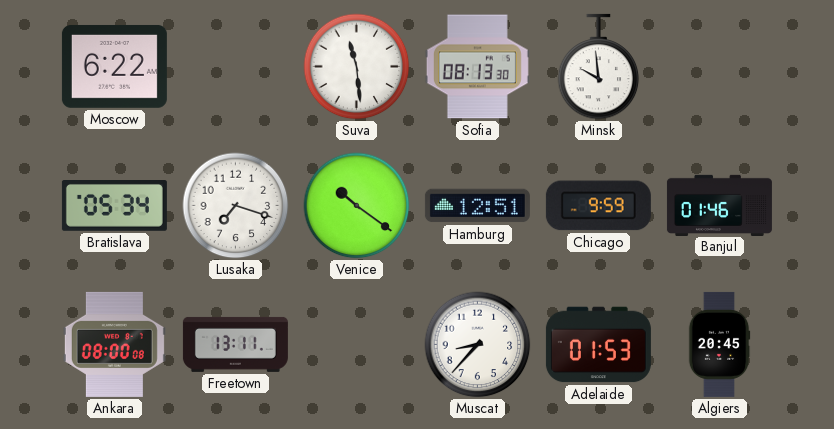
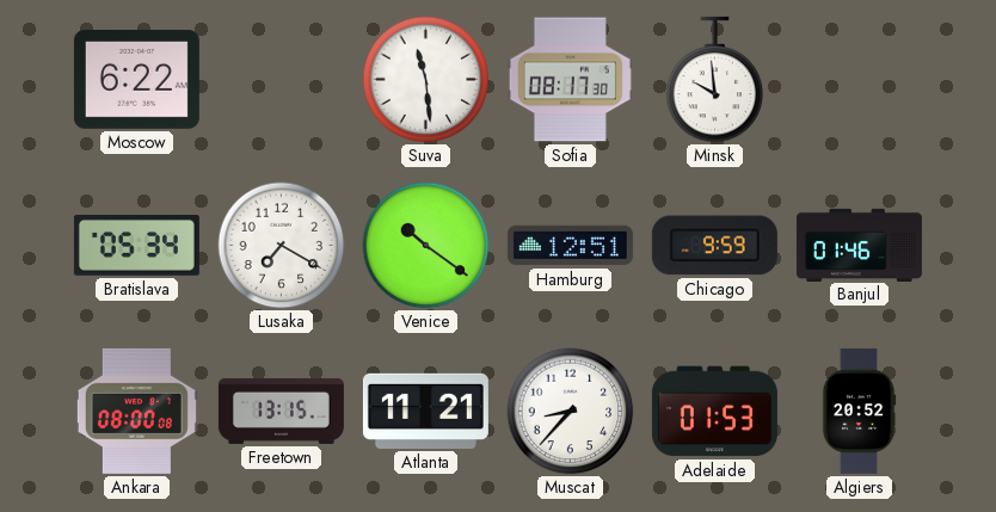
Sofia: 08:13 -> 08:17
Lusaka: 7:18 -> 7:20
Freetown: 13:11 -> 13:15
Atlanta: none -> 11:21
Algiers: 20:45 -> 20:52
